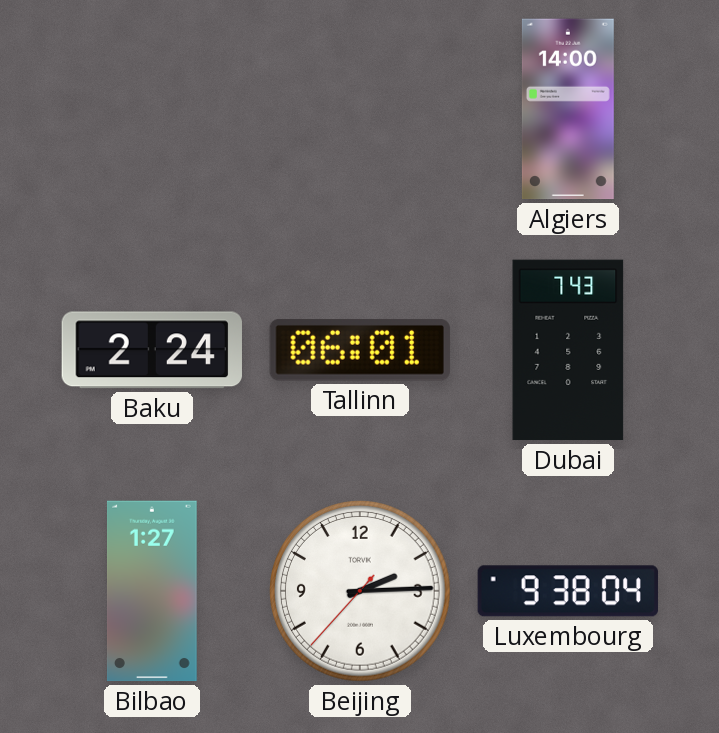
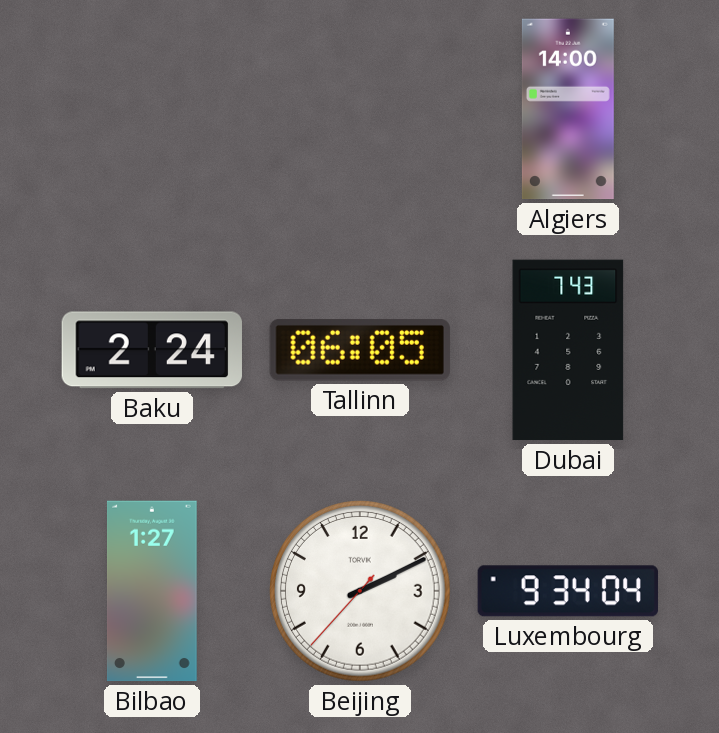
Tallinn: 06:01 -> 06:05
Beijing: 2:14 -> 2:10
Luxembourg: 9:38 -> 9:34
